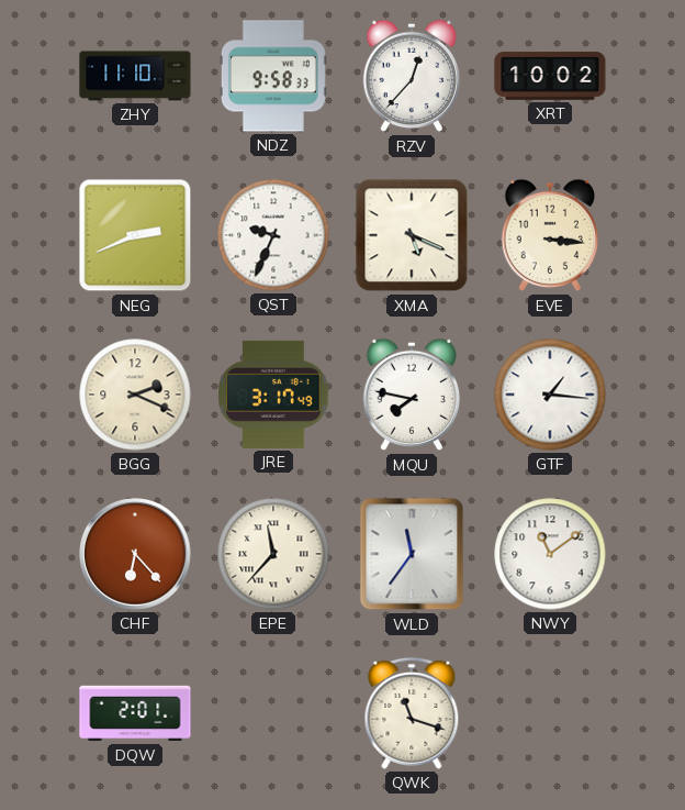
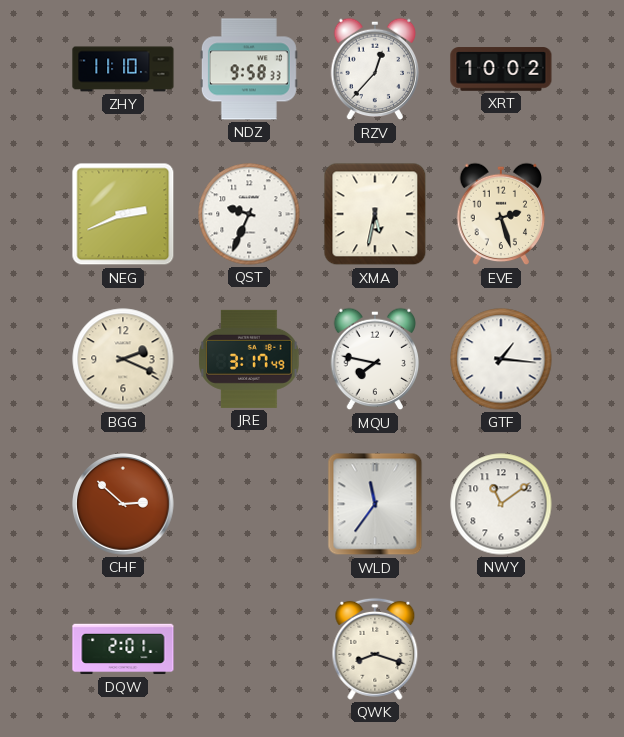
XMA: 5:19 -> 5:32
EVE: 3:16 -> 2:27
CHF: 6:23 -> 2:52
EPE: 11:37 -> none
QWK: 11:18 -> 8:18
